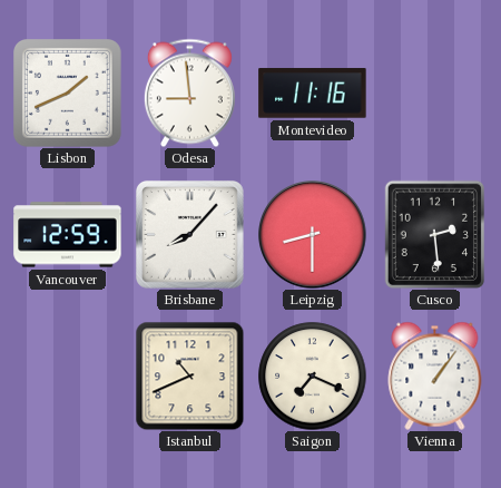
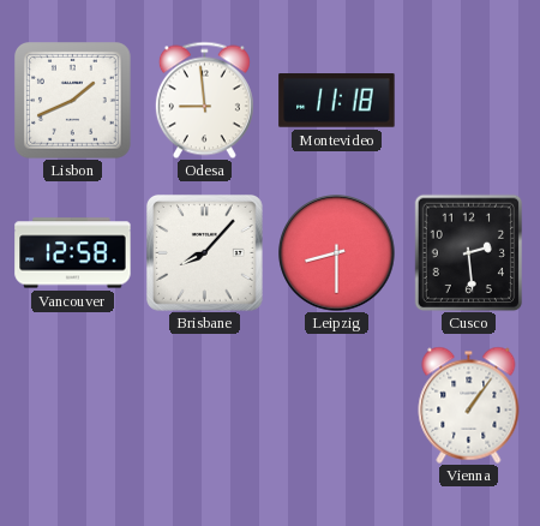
Montevideo: 11:16 -> 11:18
Vancouver: 12:59 -> 12:58
Istanbul: 10:41 -> none
Saigon: 7:19 -> none
